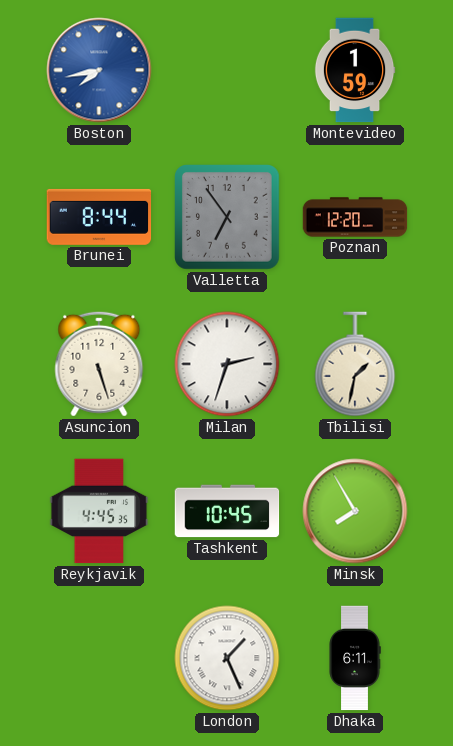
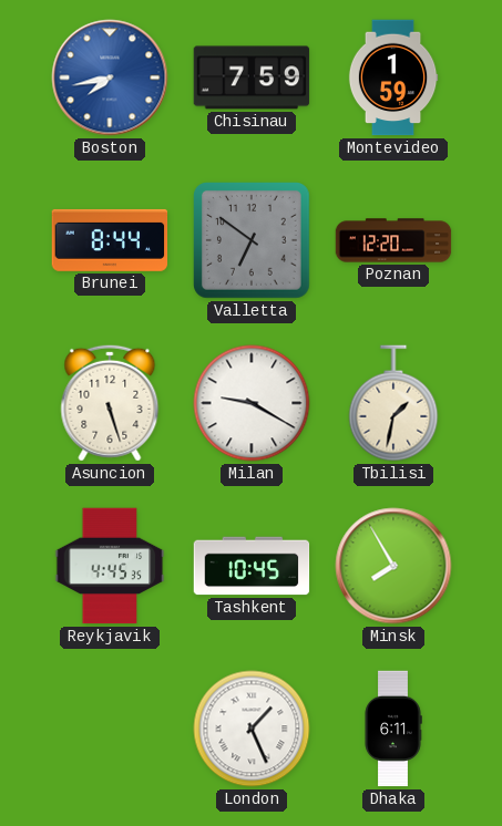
Chisinau: none -> 7:59
Valletta: 6:54 -> 6:51
Milan: 2:33 -> 9:20
